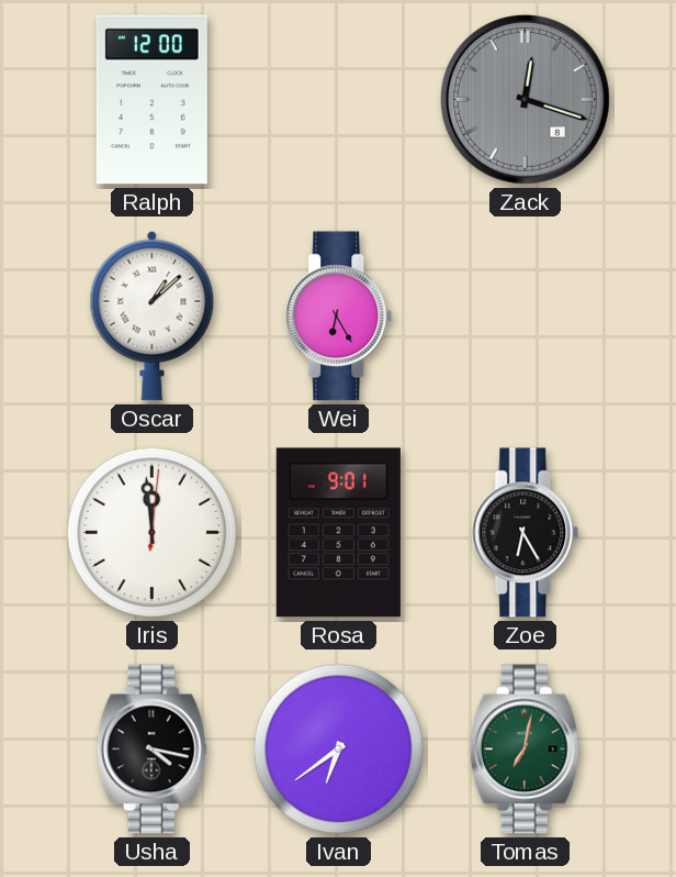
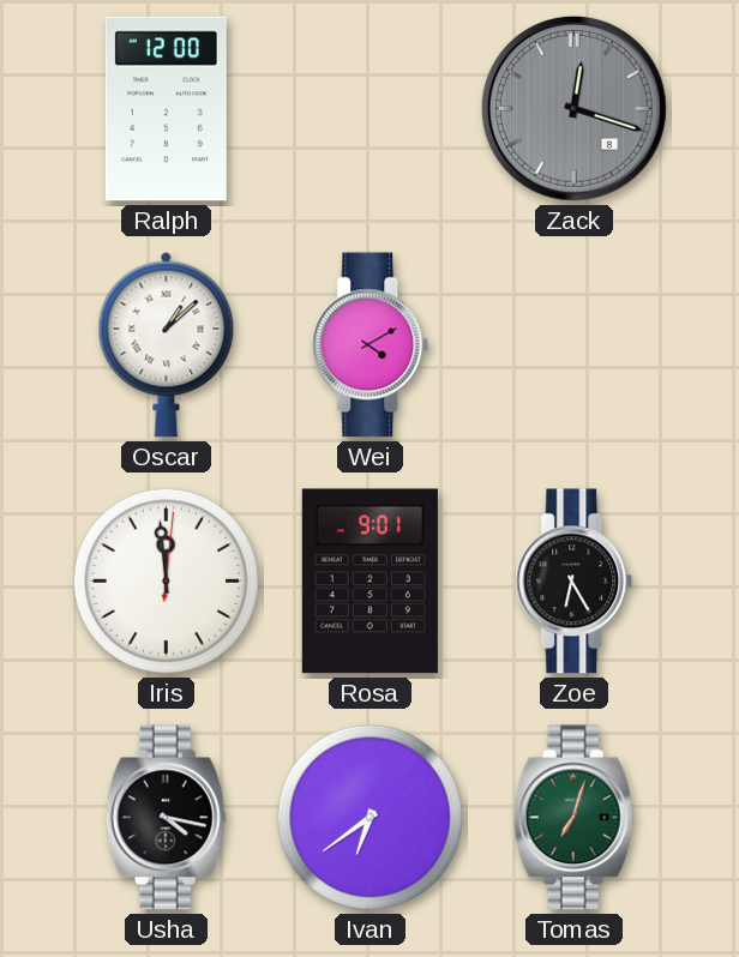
Wei: 6:25 -> 4:10
Tomas: 7:02 -> 7:03
